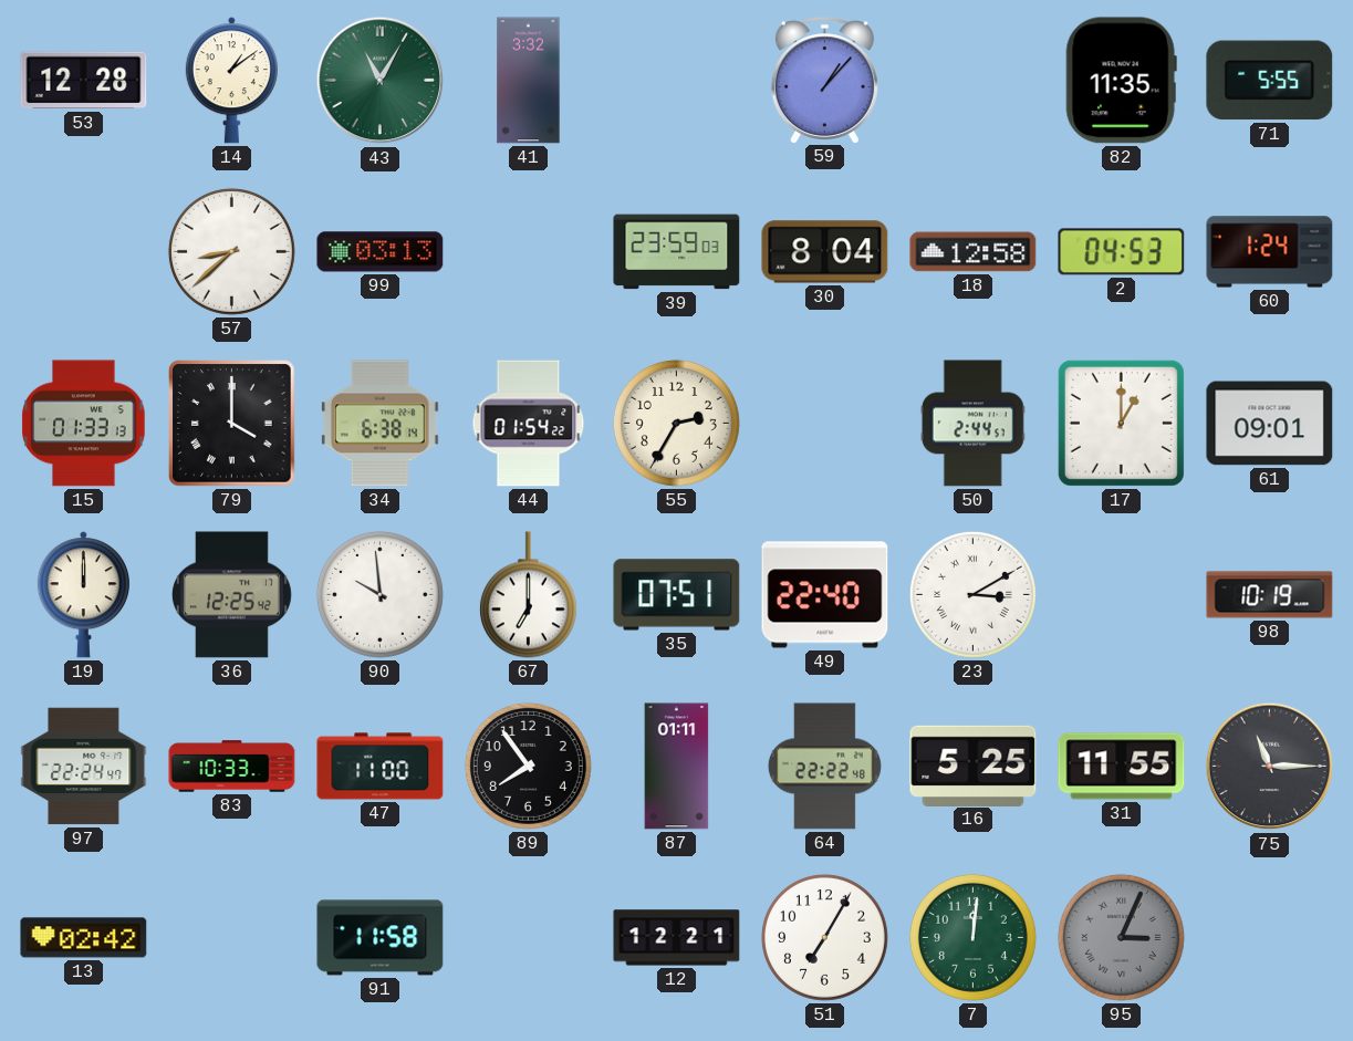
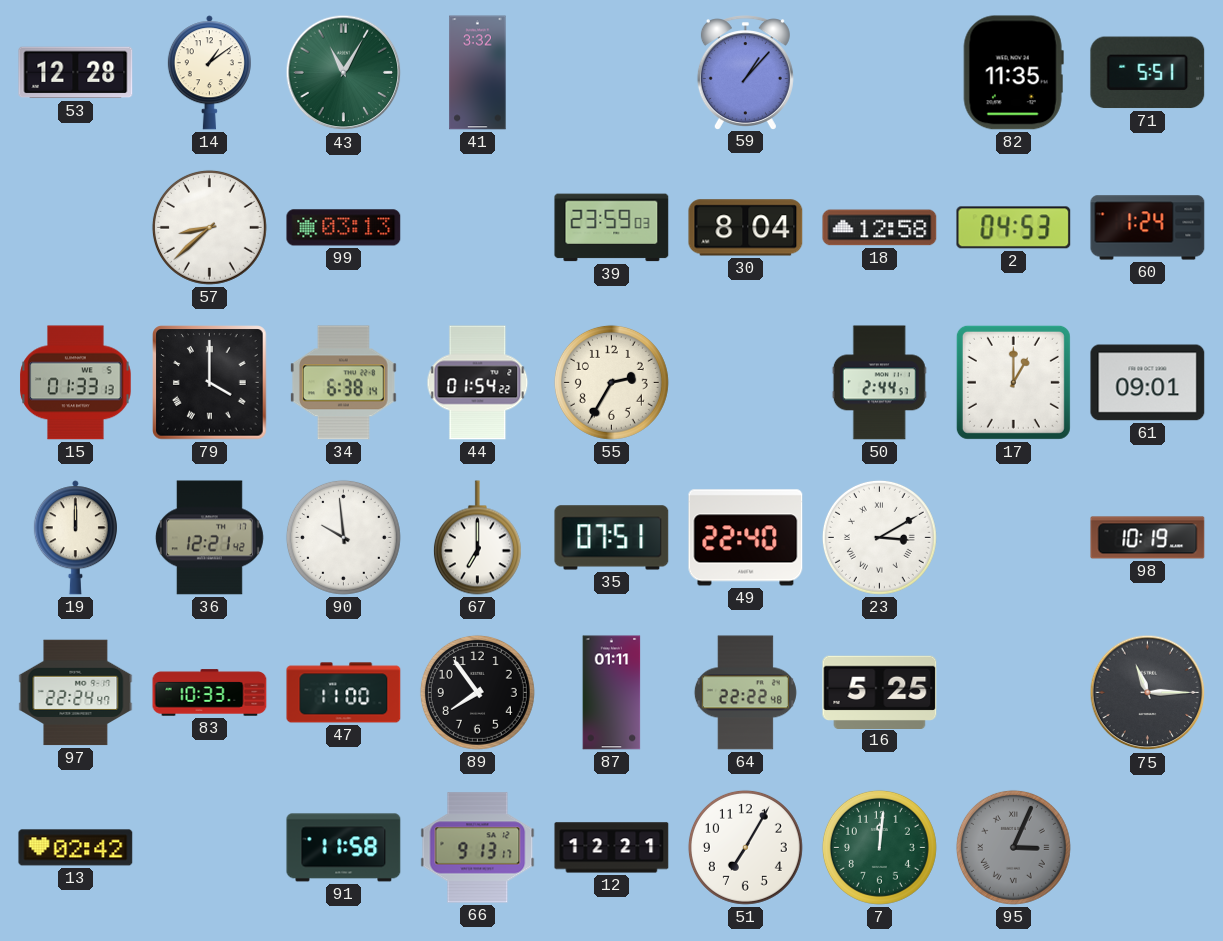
71: 5:55 -> 5:51
36: 12:25 -> 12:21
31: 11:55 -> none
66: none -> 9:13
